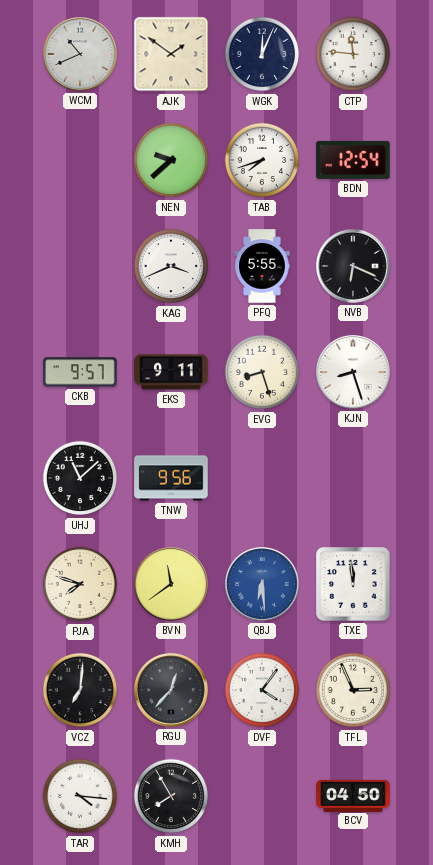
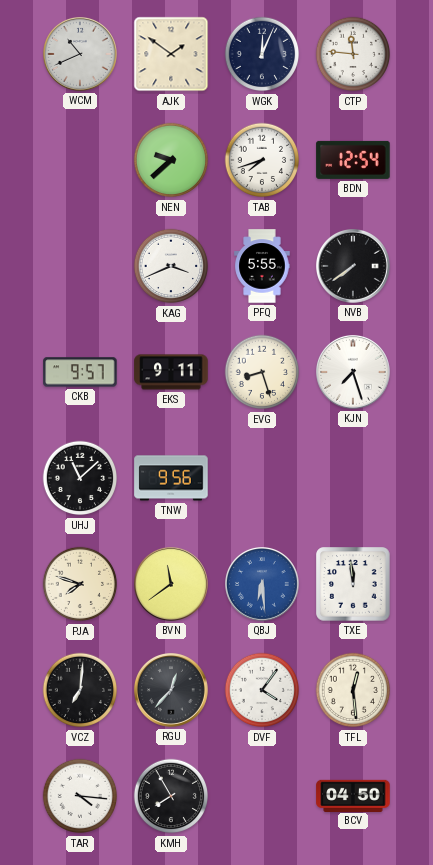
NVB: 6:19 -> 7:39
KJN: 8:27 -> 7:27
TFL: 2:56 -> 12:29
